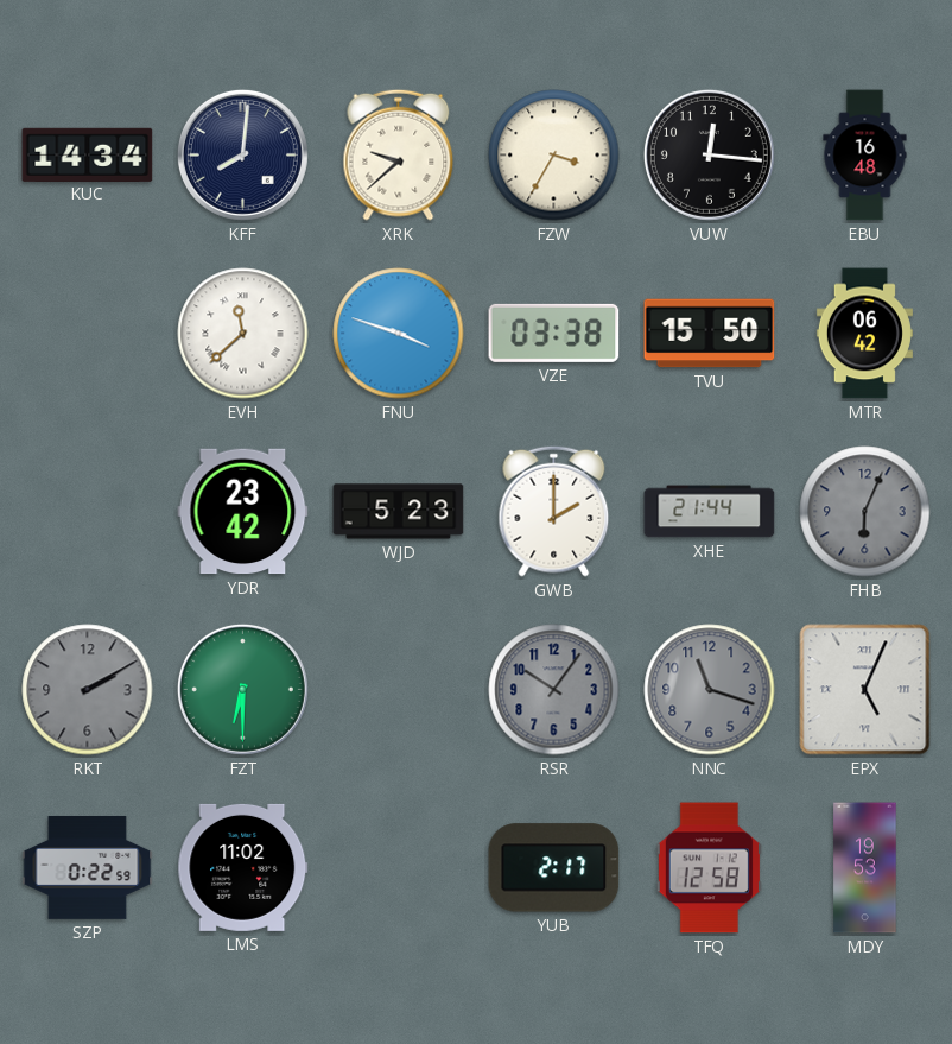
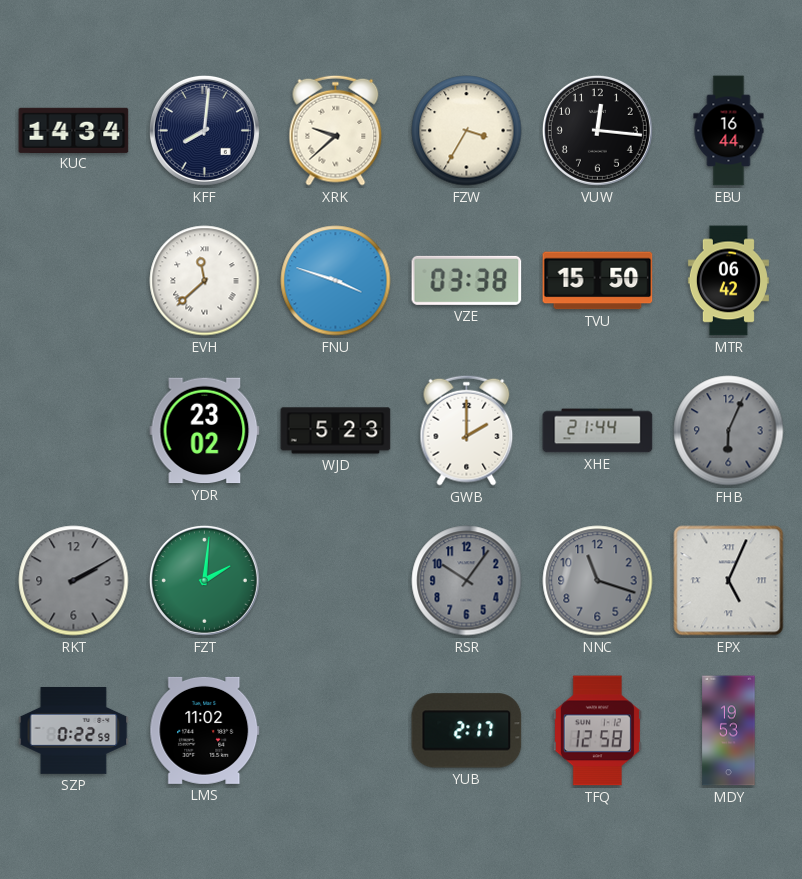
EBU: 16:48 -> 16:44
YDR: 23:42 -> 23:02
FZT: 6:30 -> 2:01
